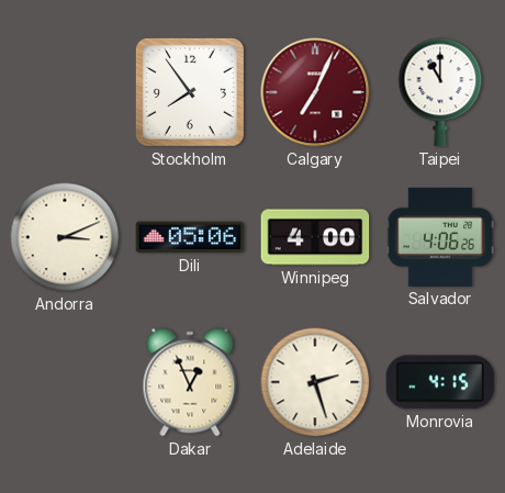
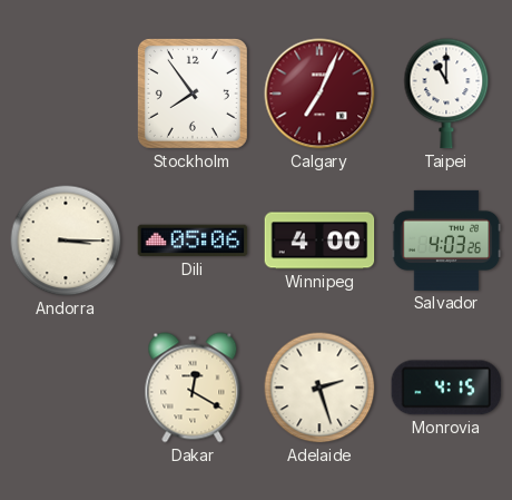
Andorra: 3:11 -> 3:15
Salvador: 4:06 -> 4:03
Dakar: 12:56 -> 12:20
